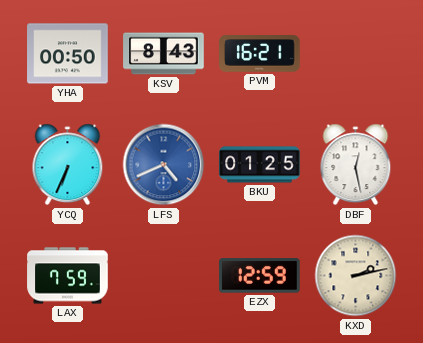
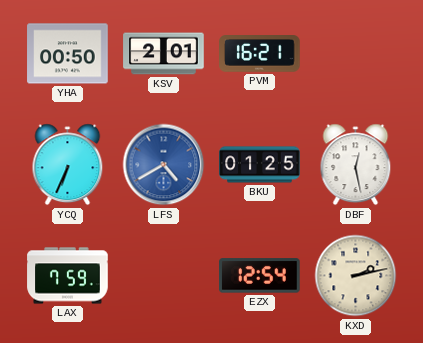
KSV: 8:43 -> 2:01
LFS: 4:41 -> 4:40
EZX: 12:59 -> 12:54
